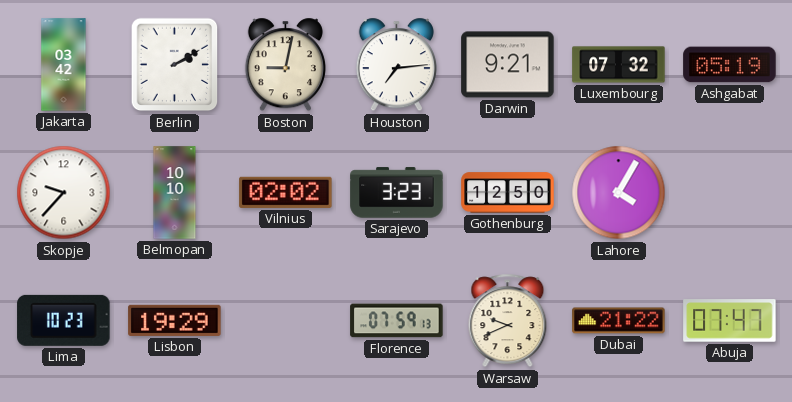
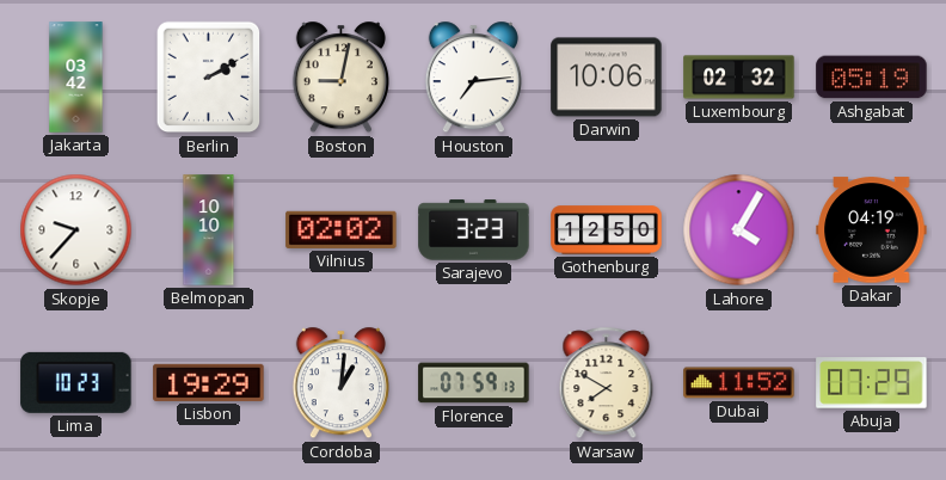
Darwin: 9:21 -> 10:06
Luxembourg: 07:32 -> 02:32
Dakar: none -> 04:19
Cordoba: none -> 1:01
Warsaw: 9:41 -> 7:50
Dubai: 21:22 -> 11:52
Abuja: 07:47 -> 07:29
